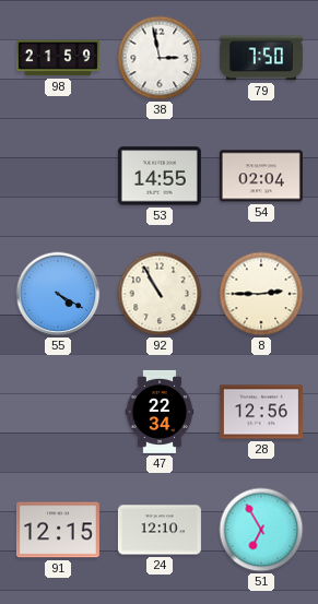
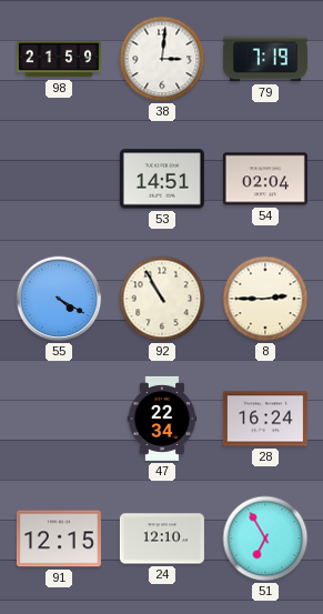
38: 2:58 -> 3:01
79: 7:50 -> 7:19
53: 14:55 -> 14:51
28: 12:56 -> 16:24
